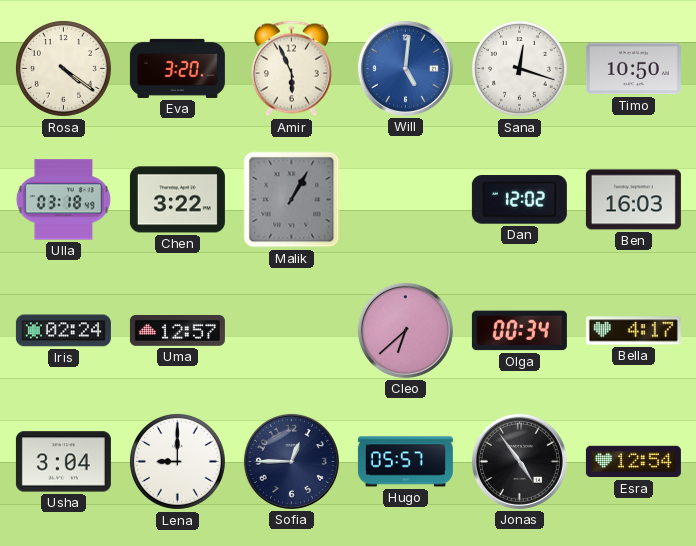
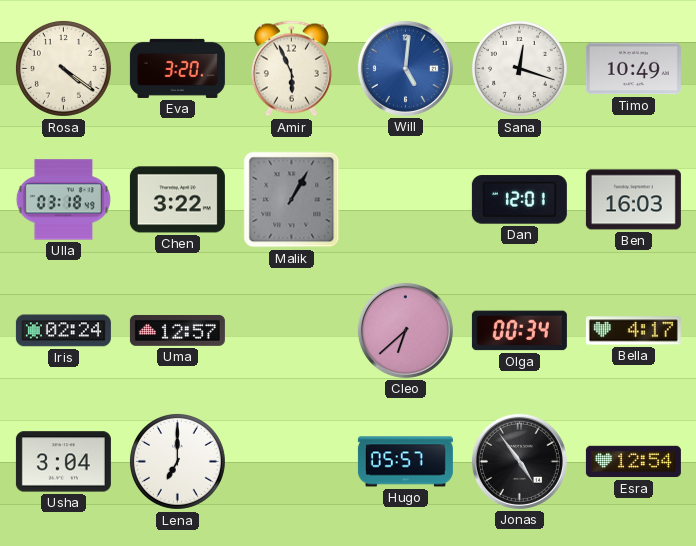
Timo: 10:50 -> 10:49
Dan: 12:02 -> 12:01
Lena: 9:00 -> 7:00
Sofia: 12:45 -> none
